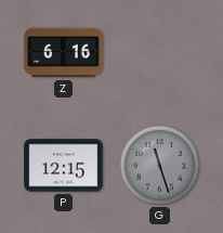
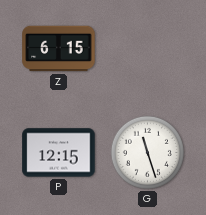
Z: 6:16 -> 6:15
G dial: grey -> white
